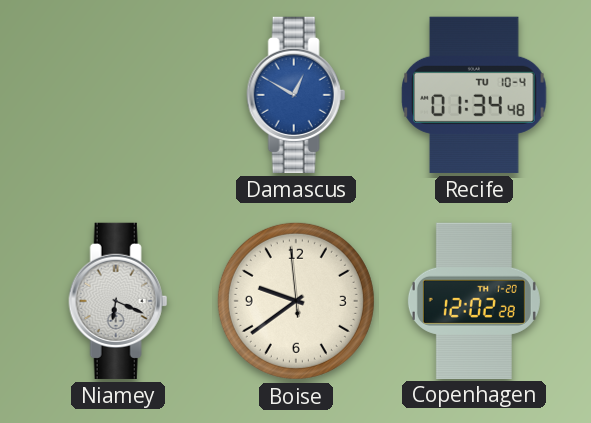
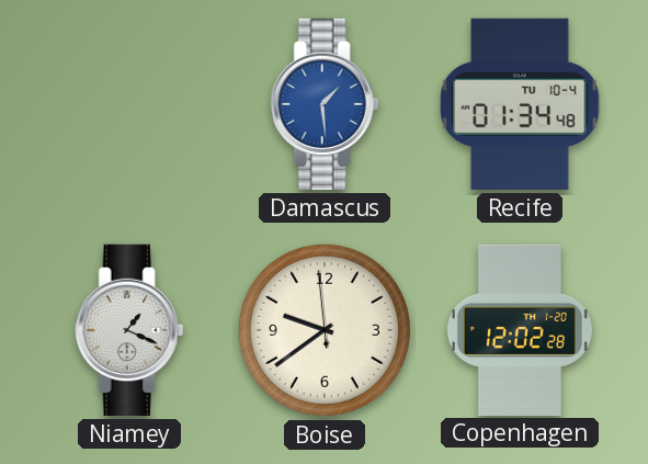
Damascus: 12:50 -> 1:29
Niamey: 6:19 -> 1:19
